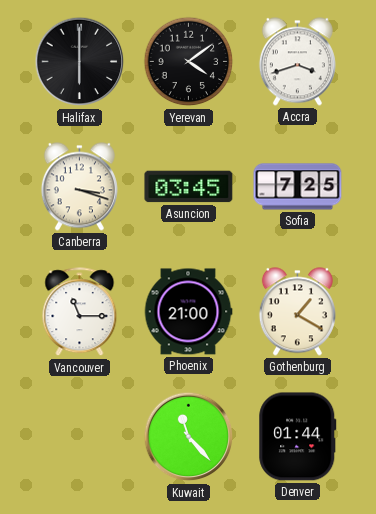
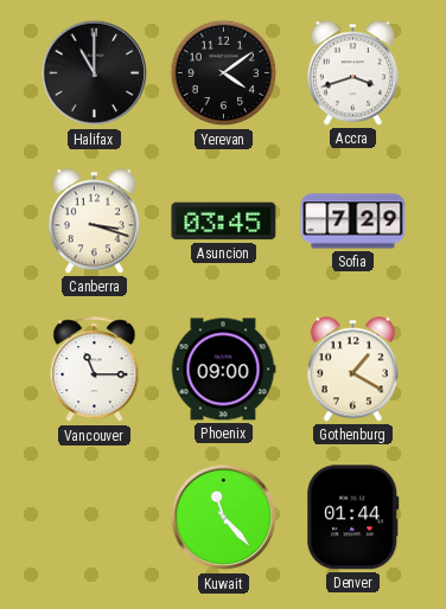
Halifax: 6:00 -> 11:00
Sofia: 7:25 -> 7:29
Phoenix: 21:00 -> 09:00
